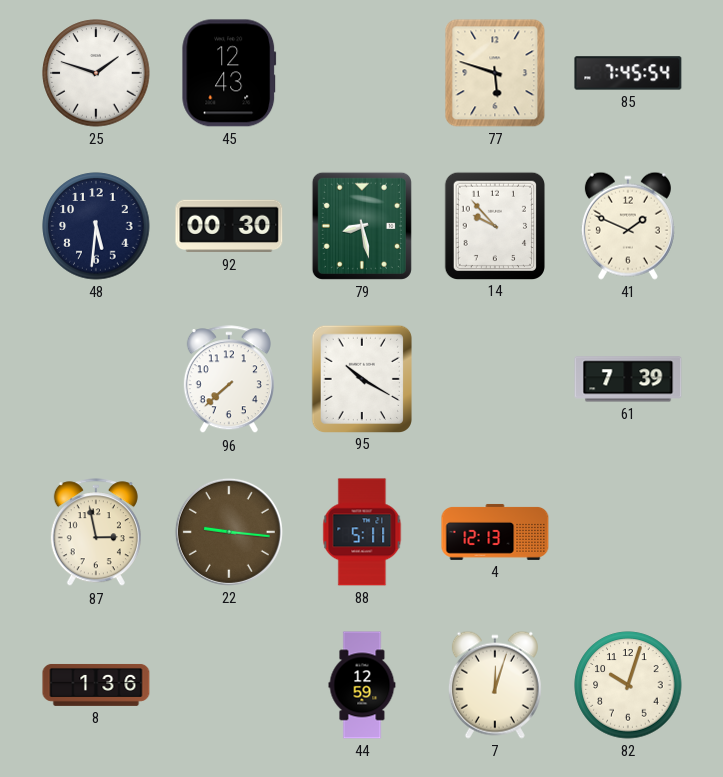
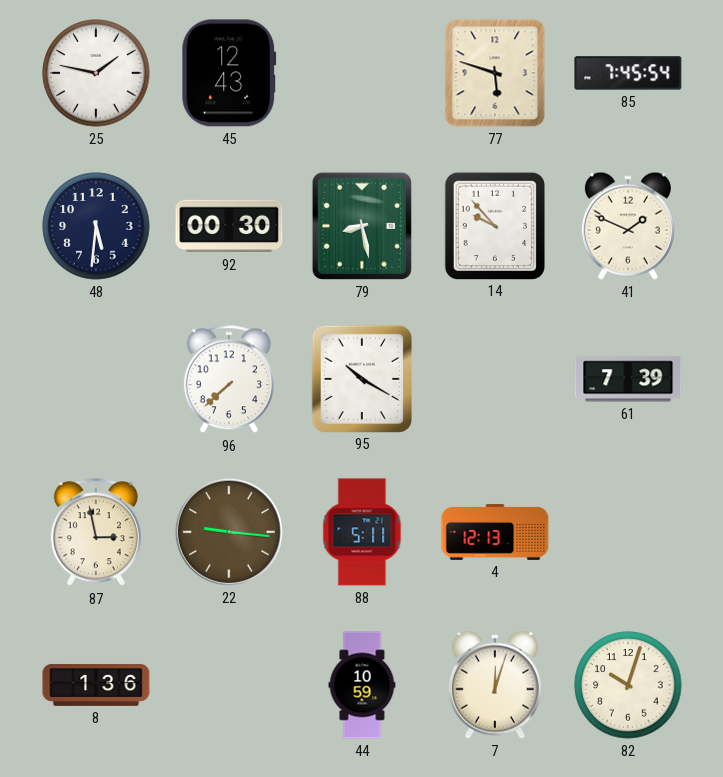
25: 1:48 -> 1:47
44: 12:59 -> 10:59
